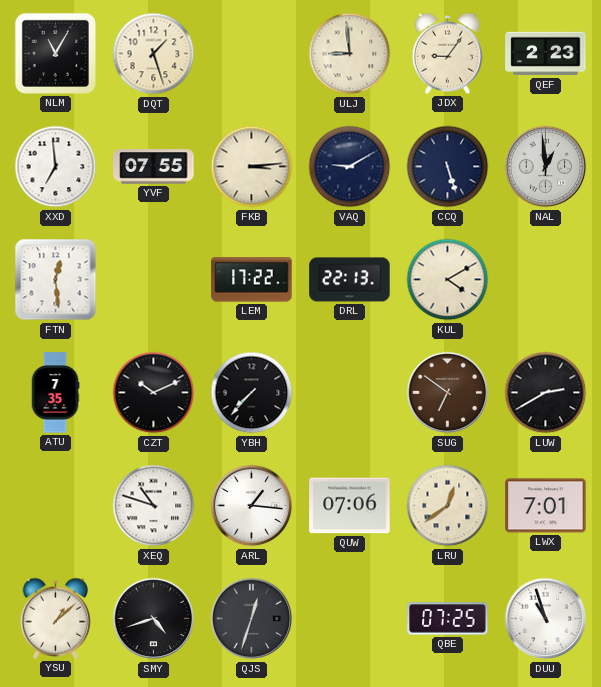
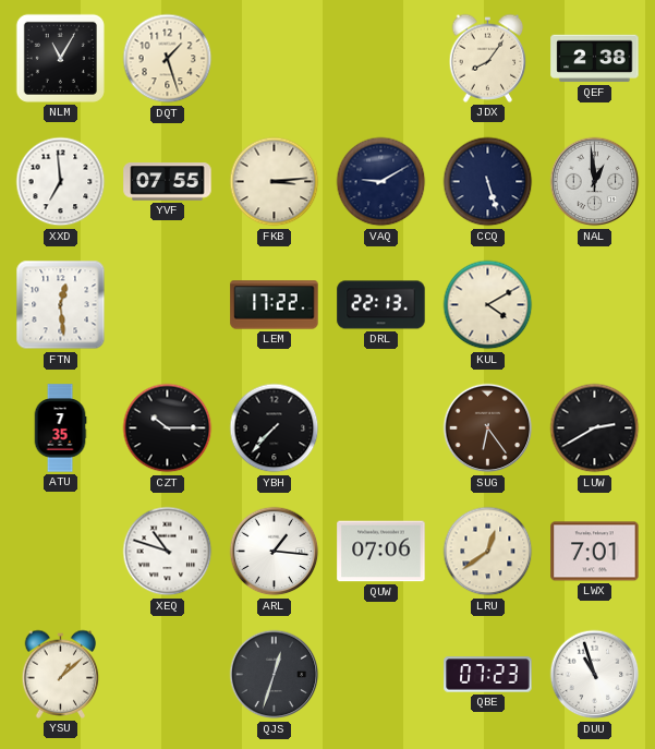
ULJ: 8:59 -> none
JDX: 9:06 -> 8:06
QEF: 2:23 -> 2:38
CZT: 10:11 -> 10:15
SUG: 6:51 -> 6:24
SMY: 4:42 -> none
QBE: 07:25 -> 07:23
